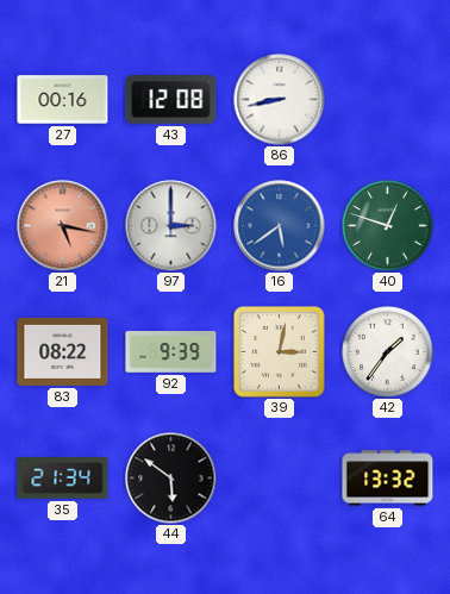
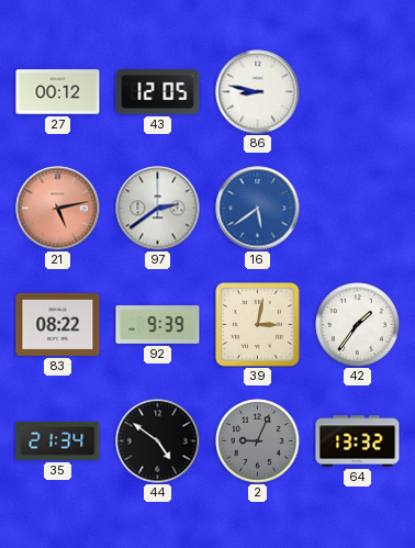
27: 00:16 -> 00:12
43: 12:08 -> 12:05
86: 8:43 -> 8:47
21: 5:17 -> 5:13
97: 3:00 -> 2:39
40: 12:48 -> none
44: 5:51 -> 4:51
2: none -> 9:04
